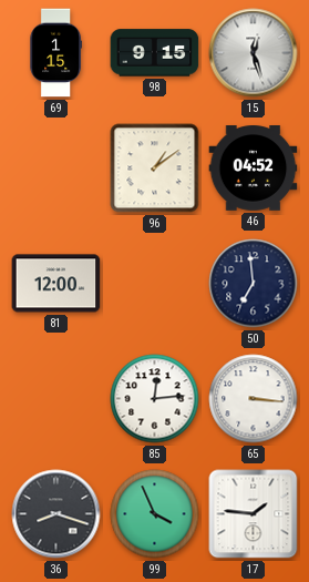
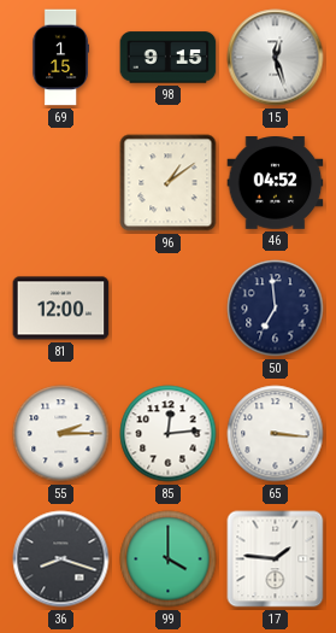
55: none -> 2:15
99: 3:56 -> 4:00
